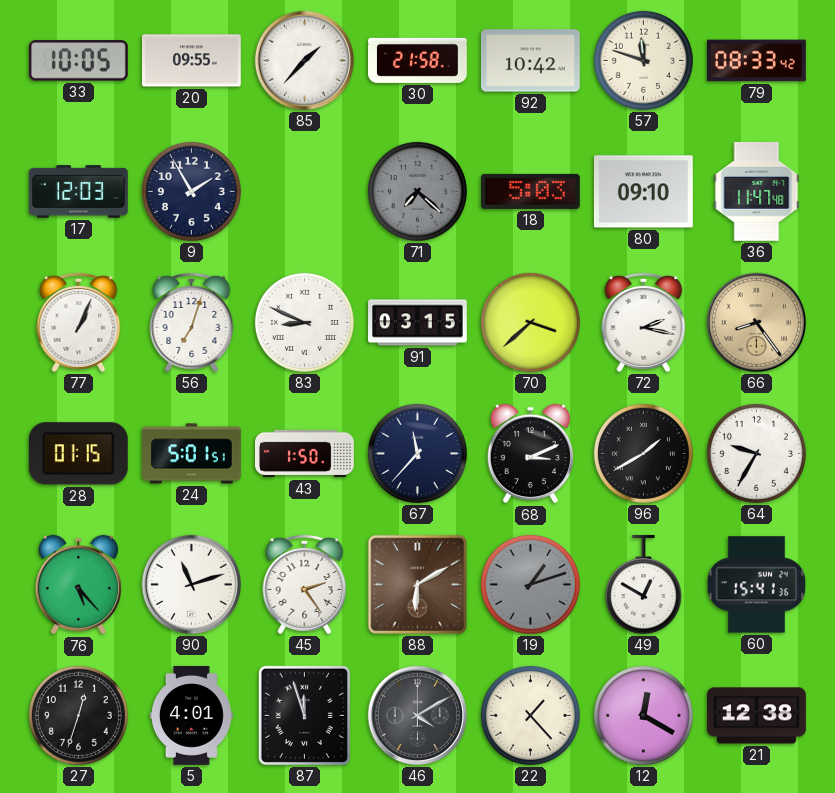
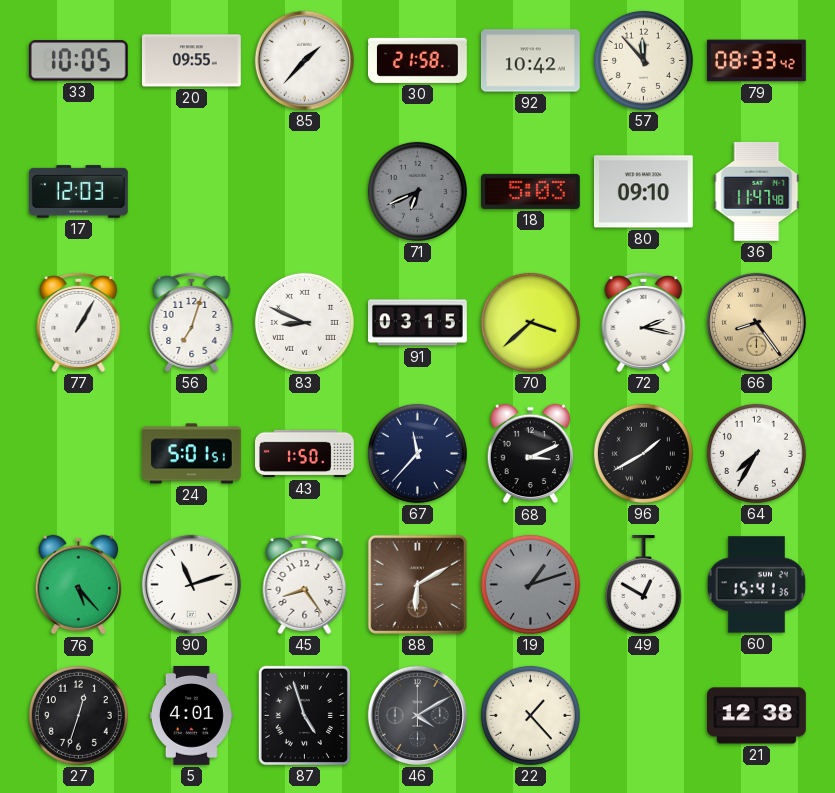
57: 11:48 -> 11:53
9: 1:55 -> none
71: 7:22 -> 6:41
77: 1:04 -> 1:05
28: 01:15 -> none
64: 9:35 -> 7:35
45: 2:24 -> 8:24
87: 11:57 -> 4:57
12: 12:20 -> none
